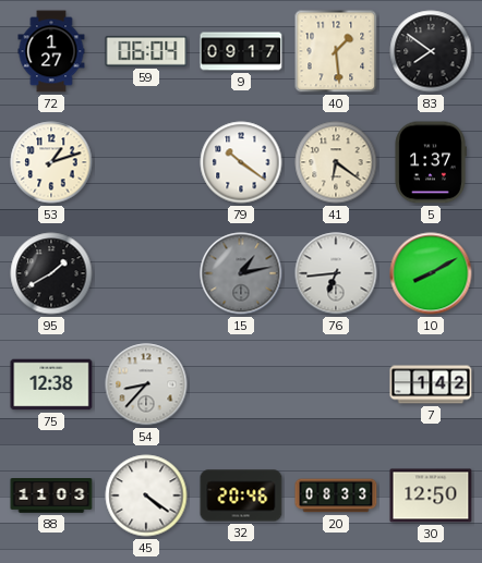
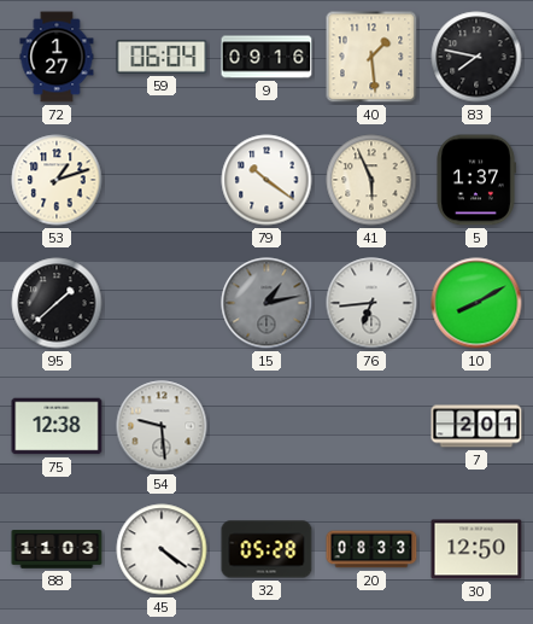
9: 09:17 -> 09:16
83: 7:51 -> 7:47
41: 6:21 -> 5:56
95: 1:40 -> 1:38
54: 8:37 -> 9:29
7: 1:42 -> 2:01
32: 20:46 -> 05:28
